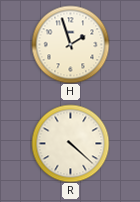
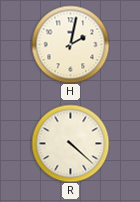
H: 1:57 -> 2:02
